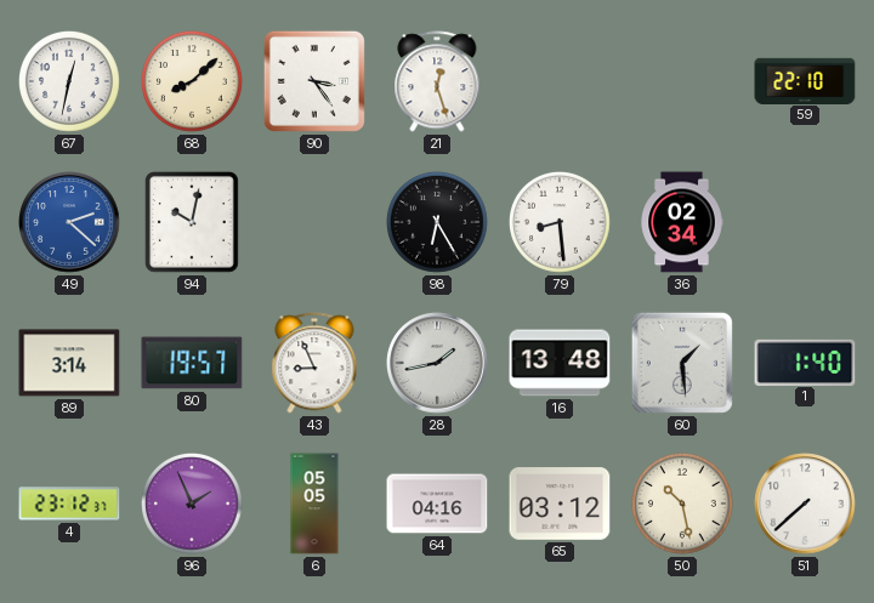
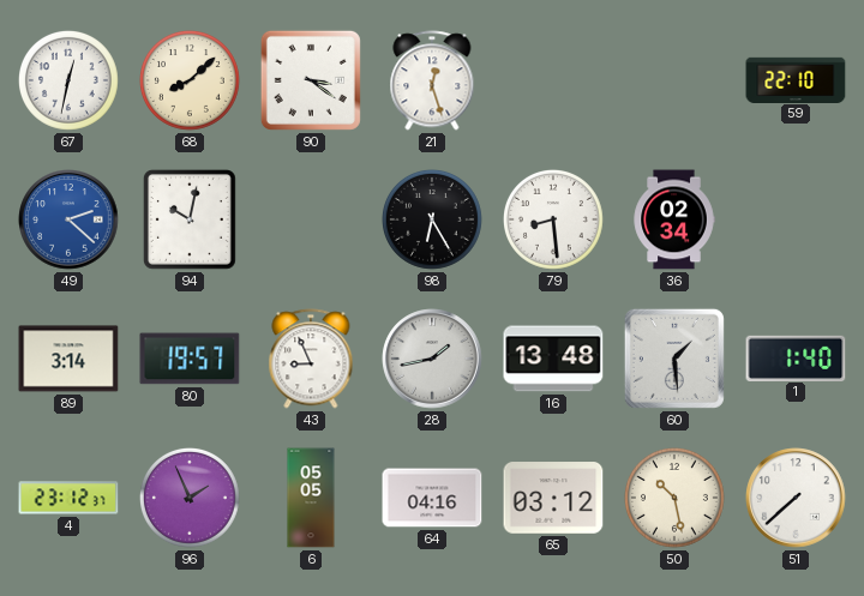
90: 3:24 -> 3:21
